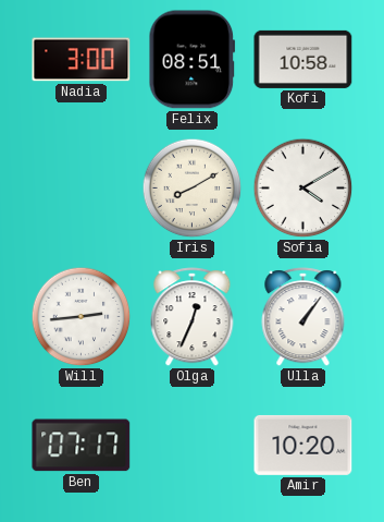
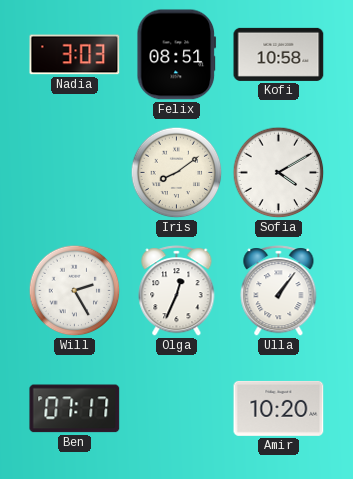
Nadia: 3:00 -> 3:03
Iris: 8:10 -> 8:09
Will: 2:44 -> 2:25
